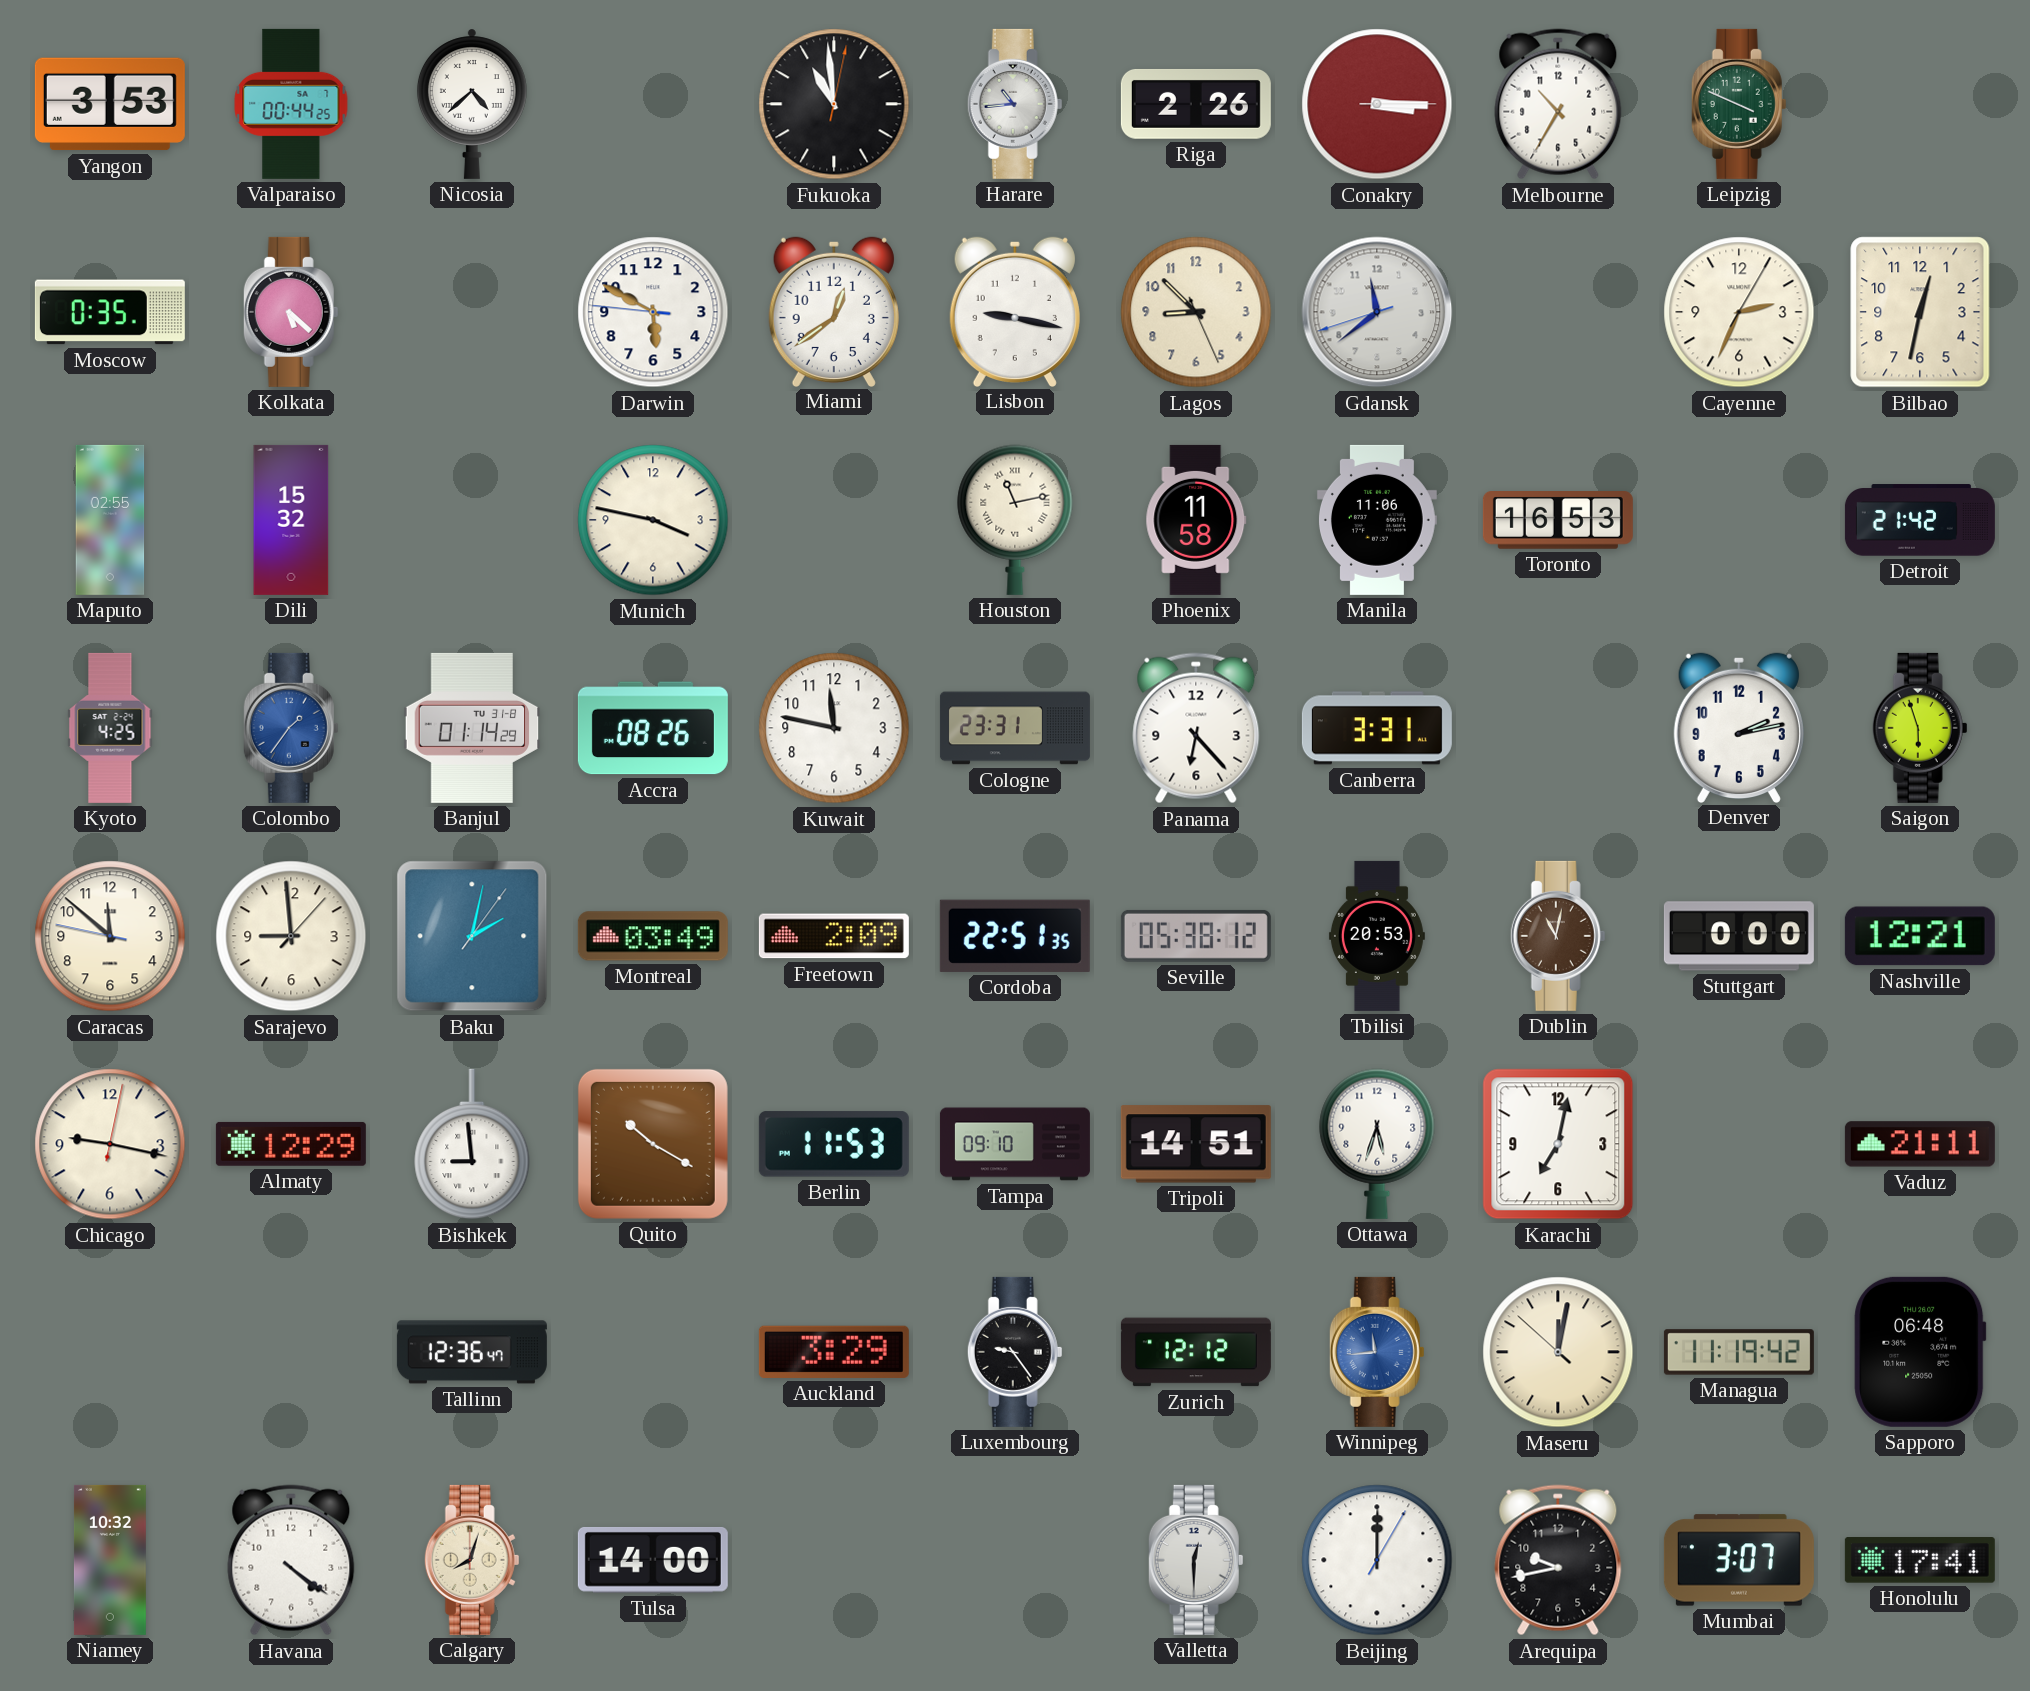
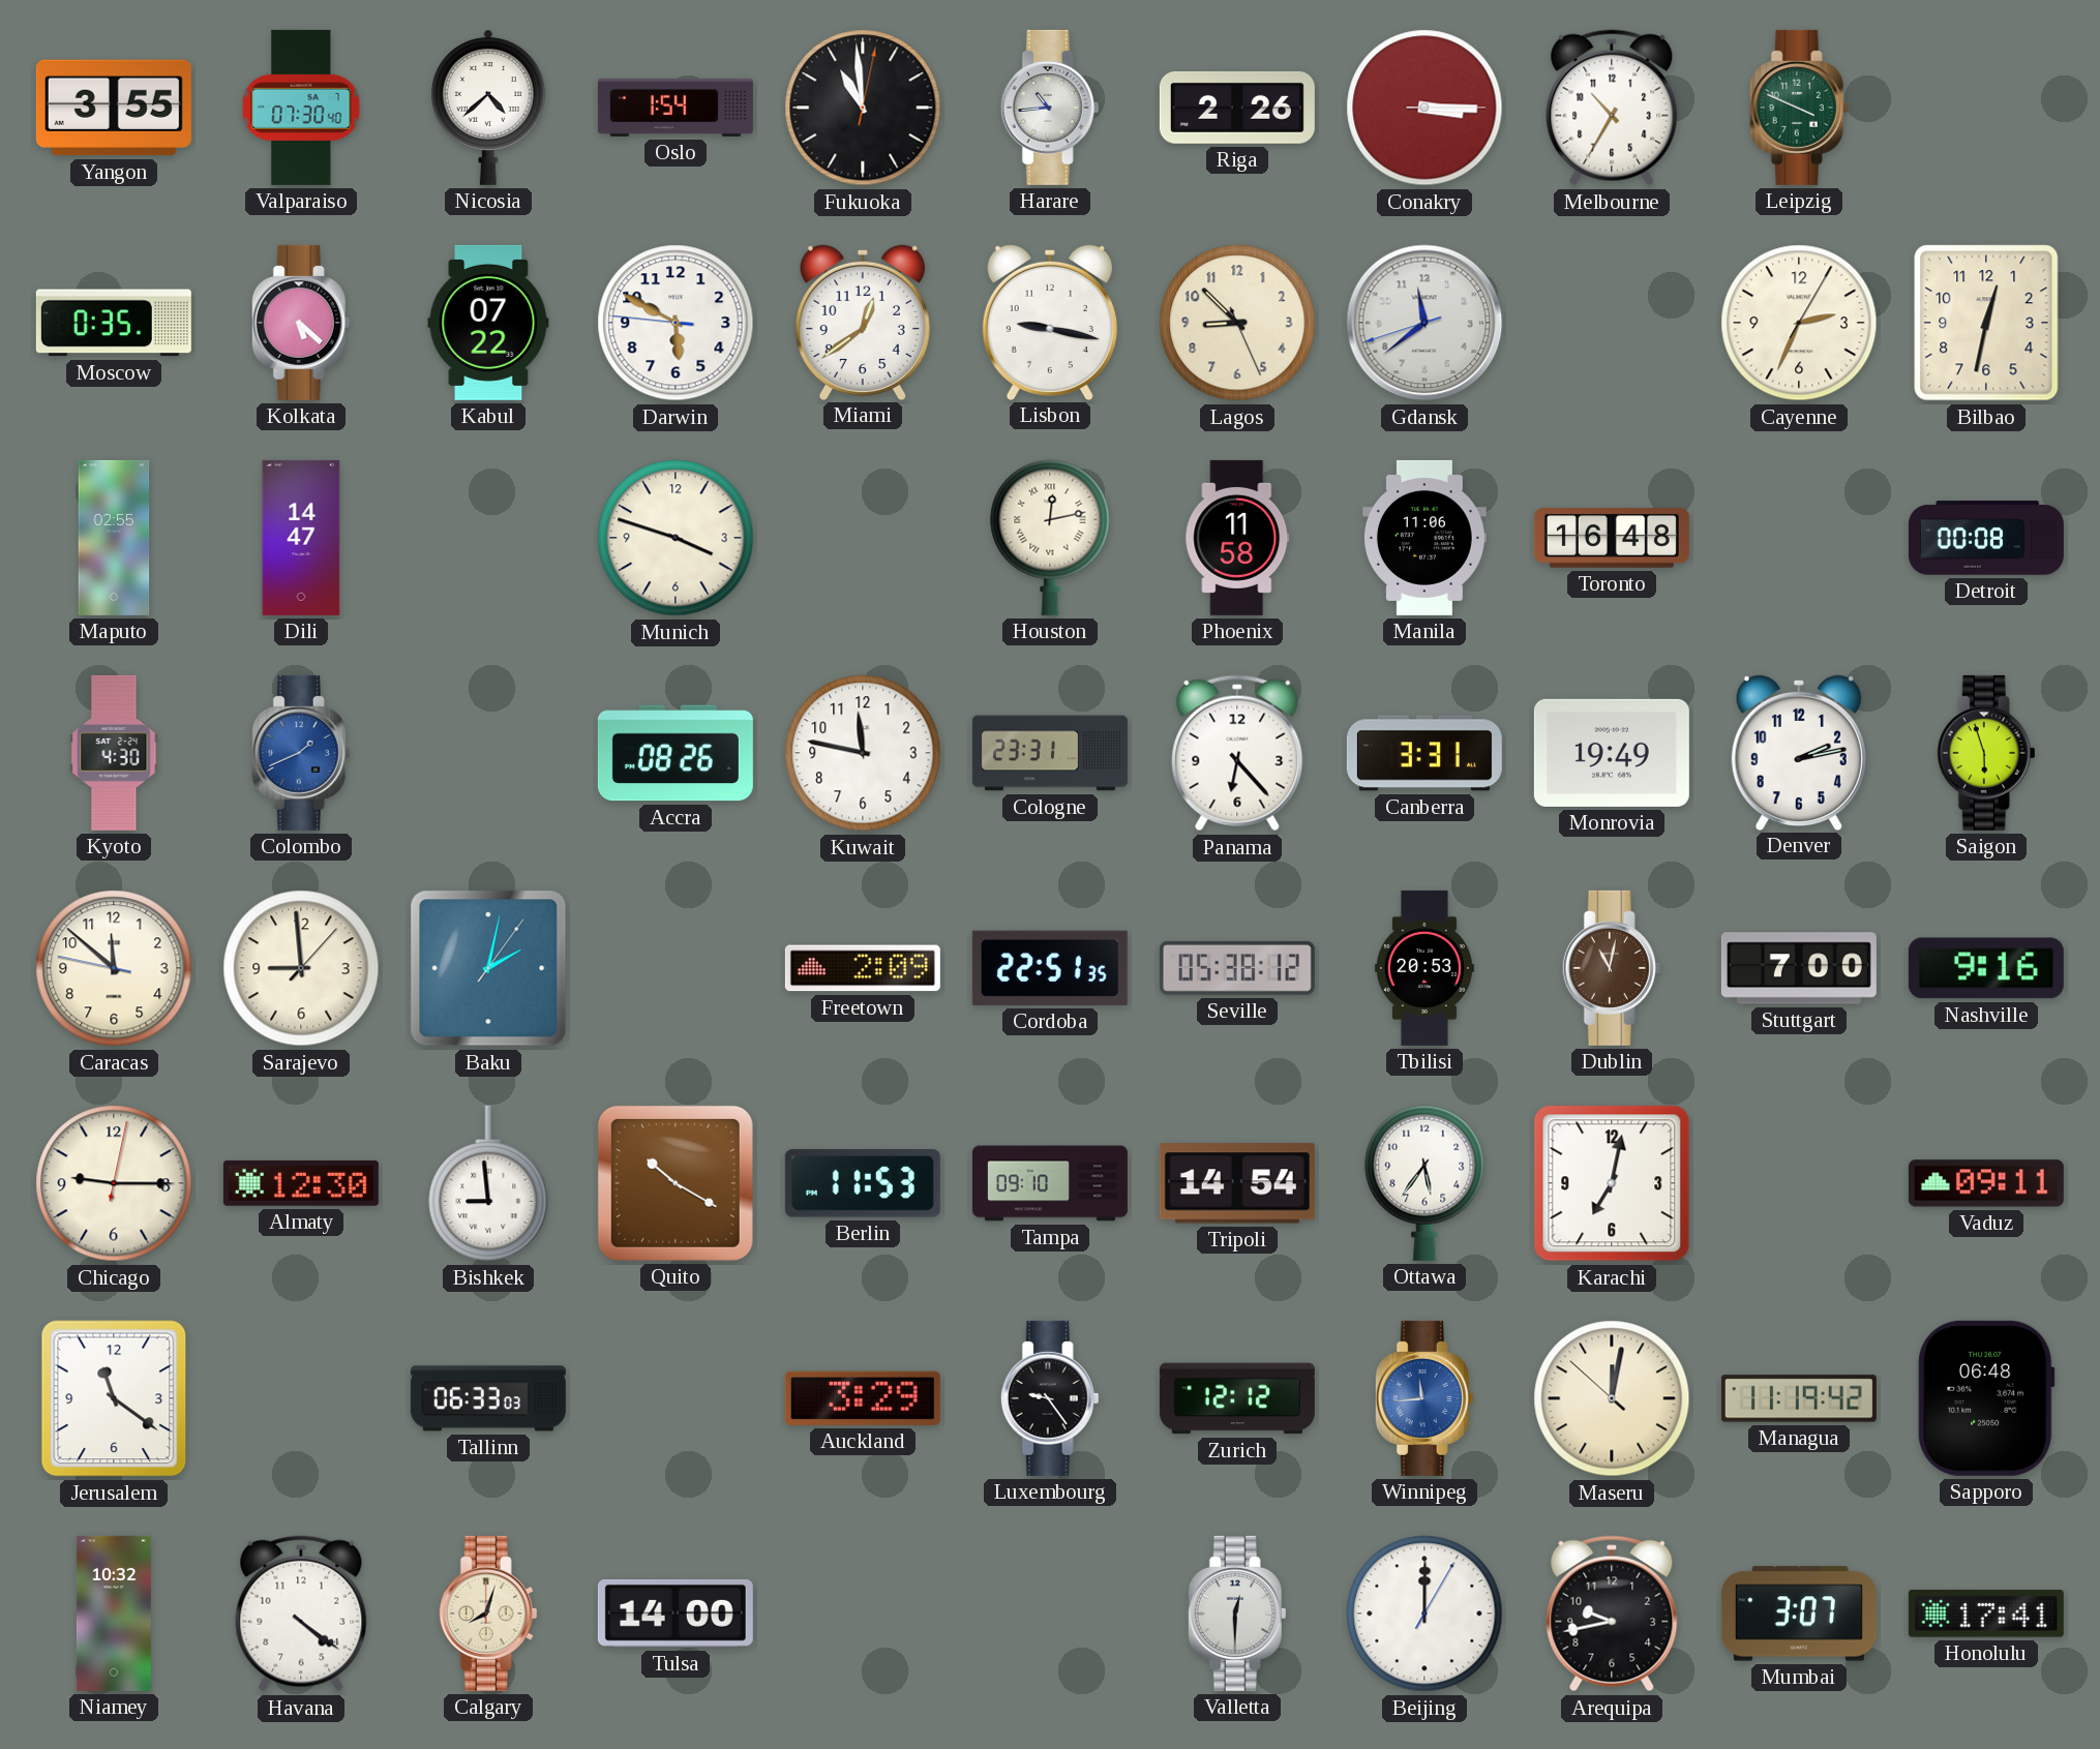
Yangon: 3:53 -> 3:55
Valparaiso: 00:44 -> 07:30
Oslo: none -> 1:54
Kabul: none -> 07:22
Dili: 15:32 -> 14:47
Munich: 3:47 -> 3:48
Houston: 11:13 -> 12:13
Toronto: 16:53 -> 16:48
Detroit: 21:42 -> 00:08
Kyoto: 4:25 -> 4:30
Colombo: 1:36 -> 1:41
Banjul: 01:14 -> none
Monrovia: none -> 19:49
Montreal: 03:49 -> none
Stuttgart: 0:00 -> 7:00
Nashville: 12:21 -> 9:16
Chicago: 9:17 -> 9:15
Almaty: 12:29 -> 12:30
Tripoli: 14:51 -> 14:54
Ottawa: 5:33 -> 5:36
Vaduz: 21:11 -> 09:11
Jerusalem: none -> 11:21
Tallinn: 12:36 -> 06:33
